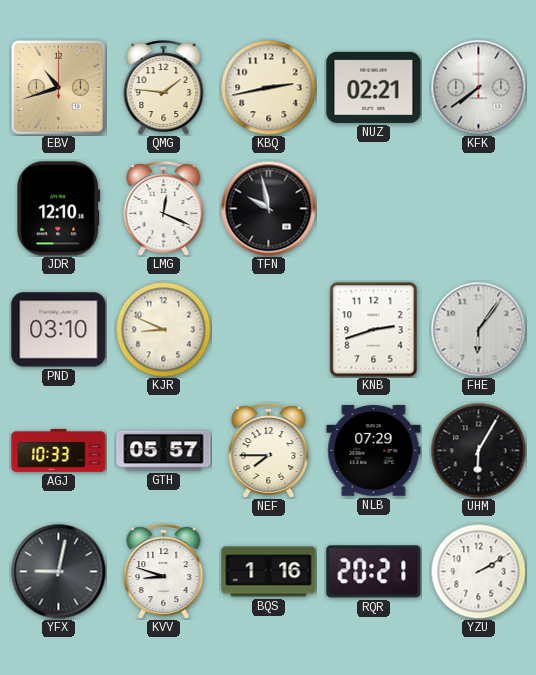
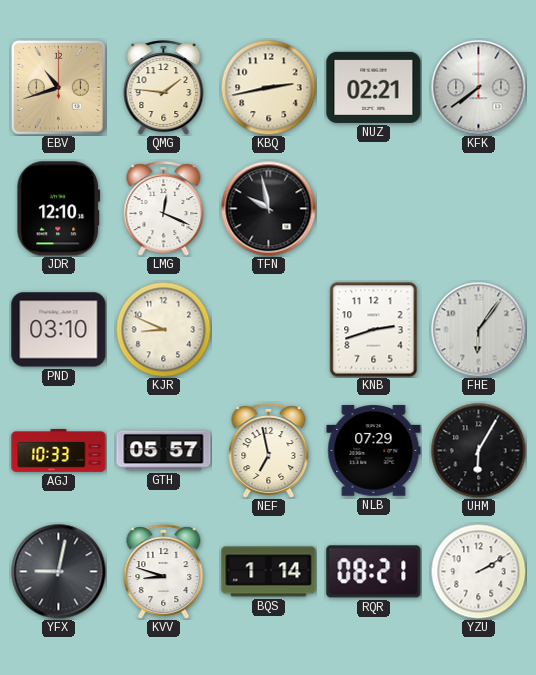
NEF: 7:45 -> 6:58
BQS: 1:16 -> 1:14
RQR: 20:21 -> 08:21
